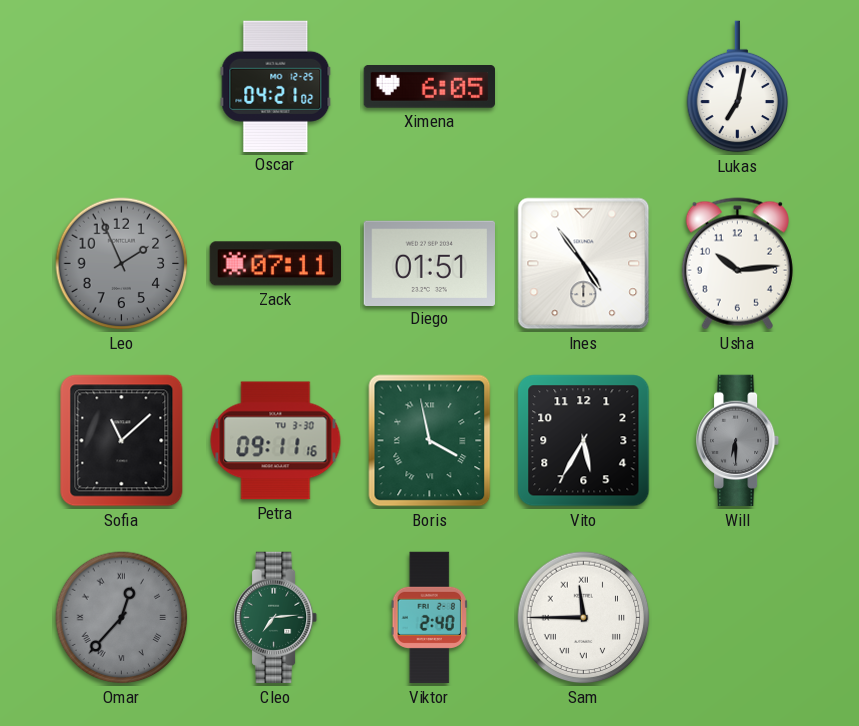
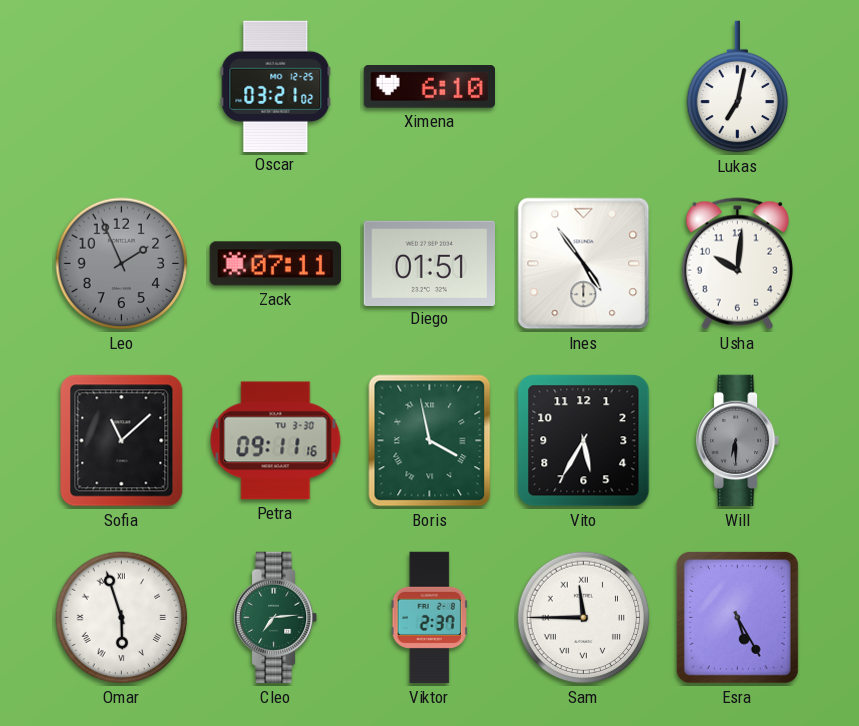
Oscar: 04:21 -> 03:21
Ximena: 6:05 -> 6:10
Usha: 10:14 -> 10:01
Omar: 12:37 -> 5:57
Omar dial: grey -> white
Viktor: 2:40 -> 2:37
Esra: none -> 5:25
